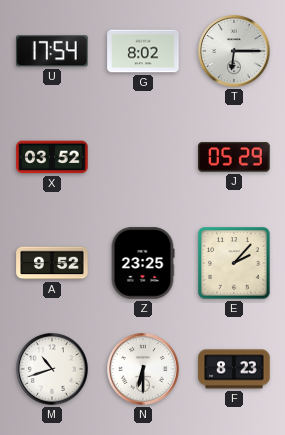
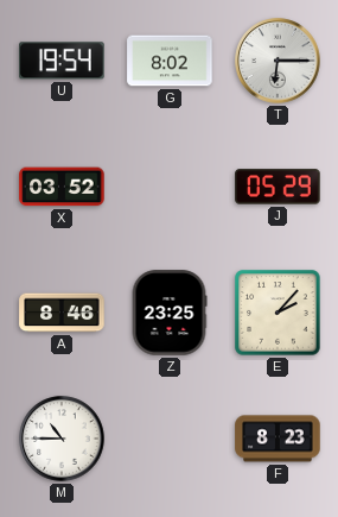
U: 17:54 -> 19:54
A: 9:52 -> 8:46
M: 10:42 -> 10:45
N: 6:30 -> none
